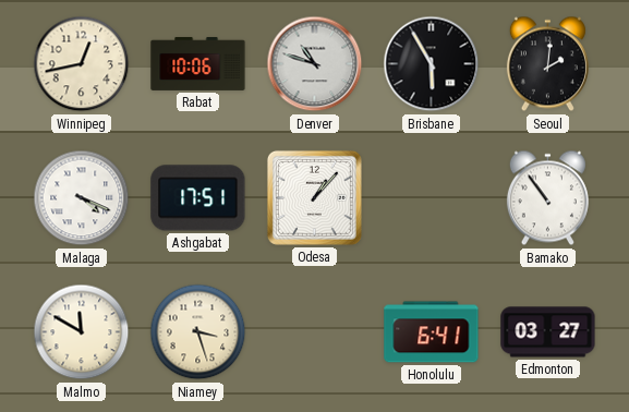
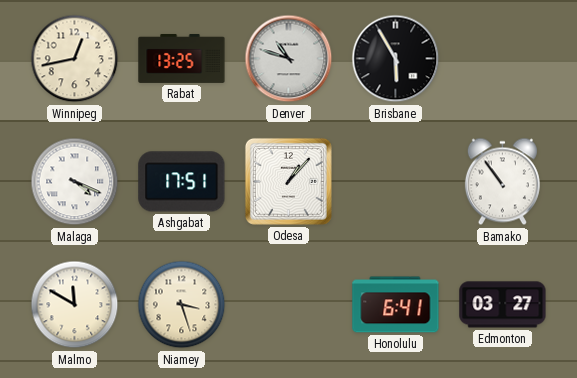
Rabat: 10:06 -> 13:25
Seoul: 2:01 -> none
